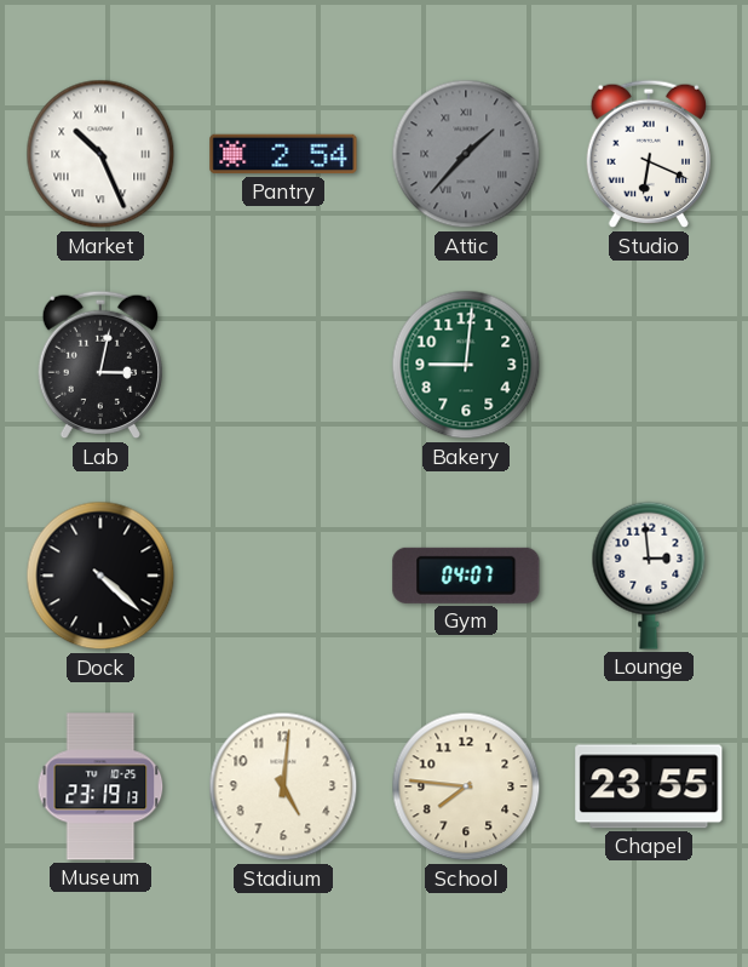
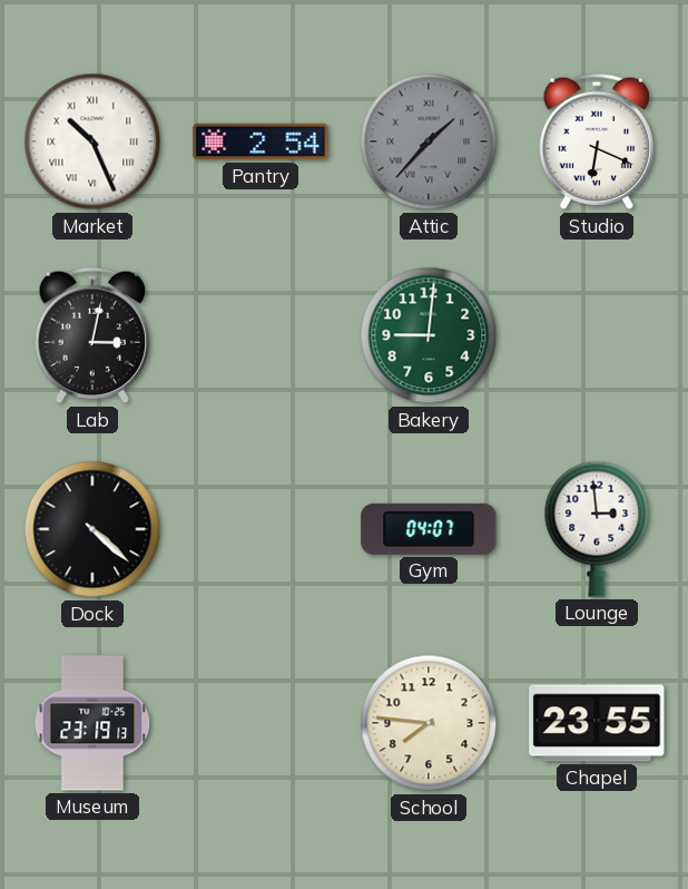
Stadium: 5:01 -> none
